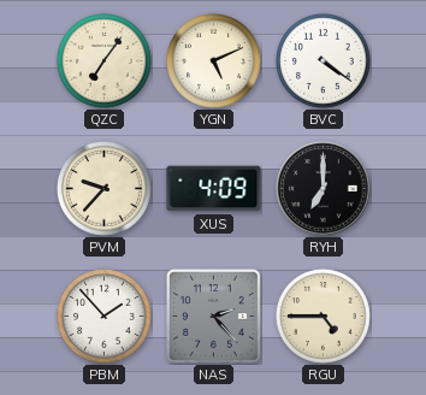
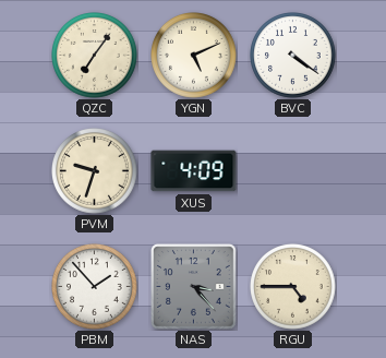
PVM: 9:37 -> 9:33
RYH: 7:00 -> none
NAS: 2:23 -> 3:23
